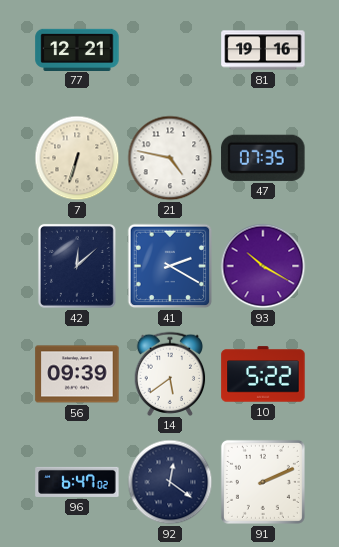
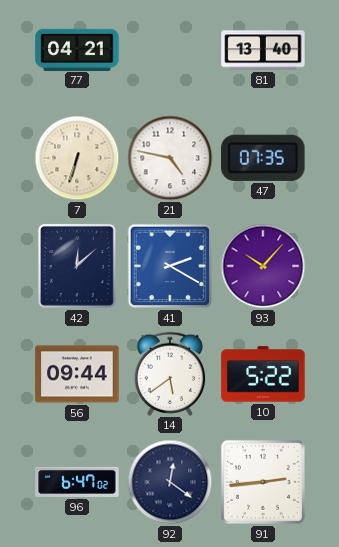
77: 12:21 -> 04:21
81: 19:16 -> 13:40
93: 10:20 -> 10:07
56: 09:39 -> 09:44
91: 2:11 -> 2:44
